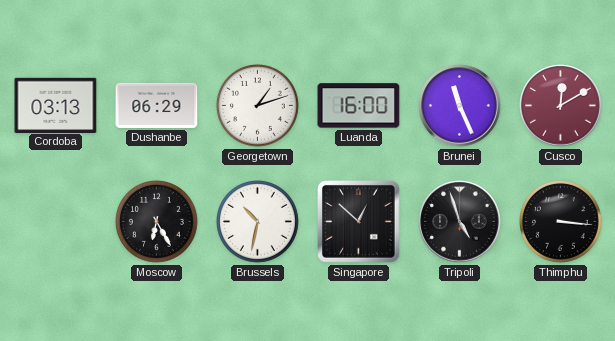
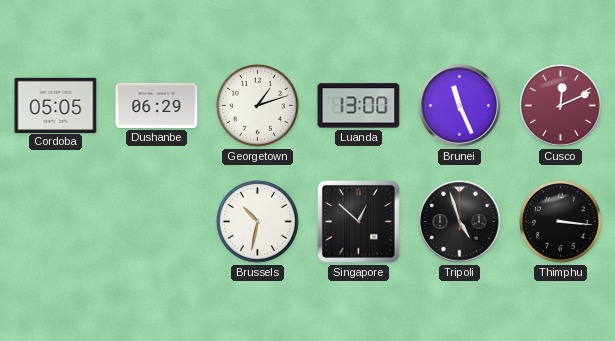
Cordoba: 03:13 -> 05:05
Luanda: 16:00 -> 13:00
Cusco: 12:10 -> 12:11
Moscow: 6:25 -> none
